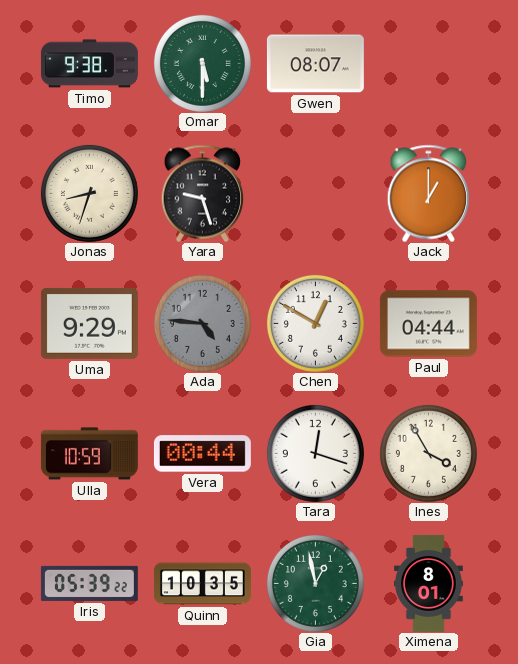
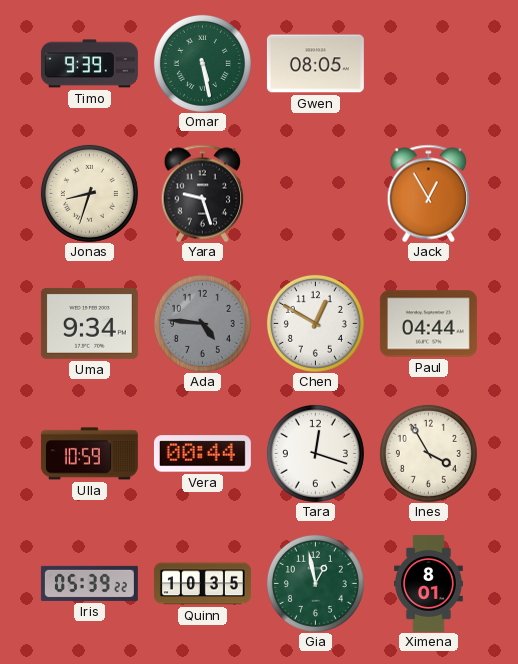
Timo: 9:38 -> 9:39
Omar: 5:30 -> 5:28
Gwen: 08:07 -> 08:05
Jack: 1:00 -> 12:55
Uma: 9:29 -> 9:34
